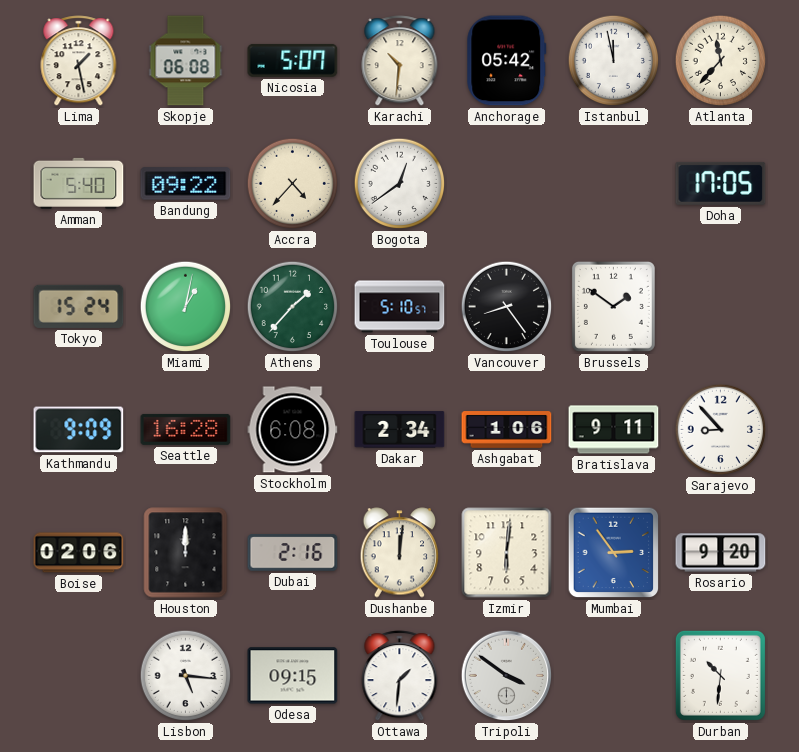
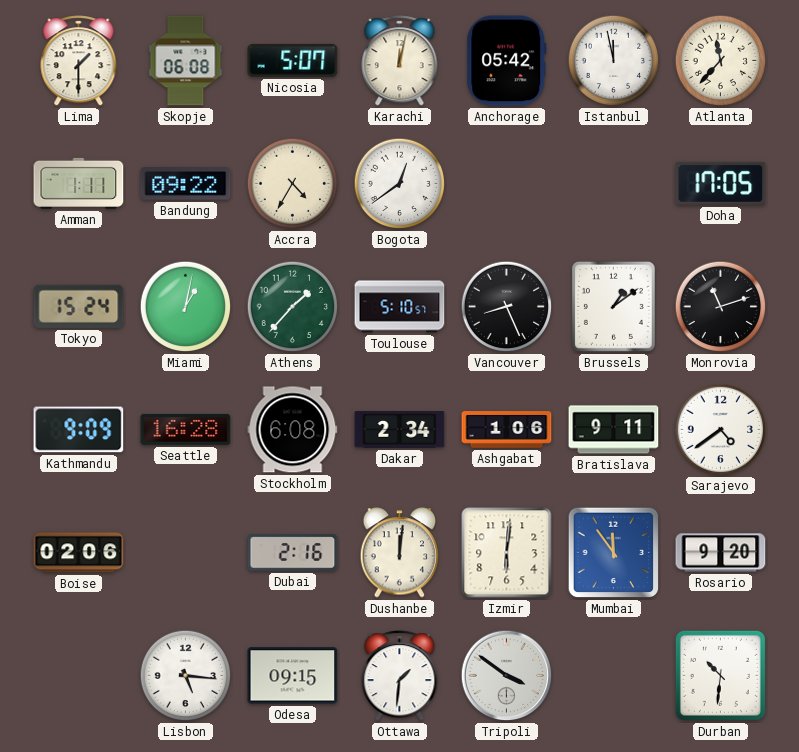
Lima: 1:28 -> 1:30
Karachi: 10:31 -> 12:02
Amman: 5:40 -> 1:11
Accra: 4:37 -> 4:35
Vancouver: 8:24 -> 8:26
Brussels: 1:51 -> 1:09
Monrovia: none -> 11:12
Sarajevo: 8:53 -> 4:39
Houston: 12:00 -> none
Mumbai: 2:54 -> 11:54
